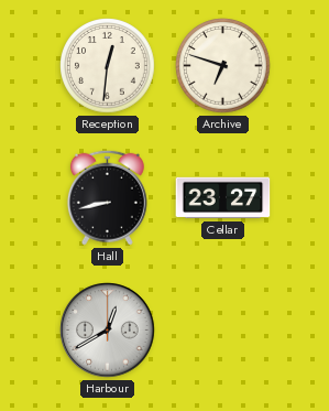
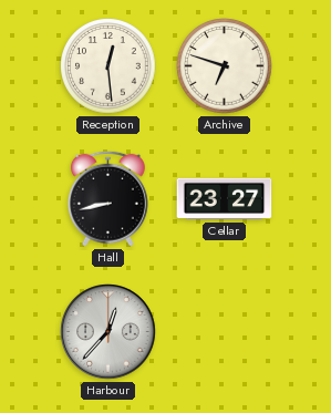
Reception: 12:31 -> 12:29
Harbour: 12:40 -> 12:37
